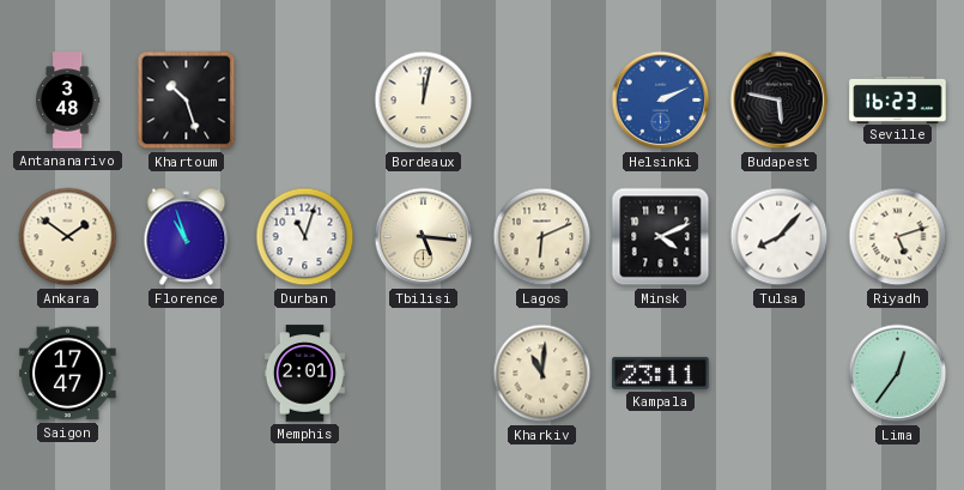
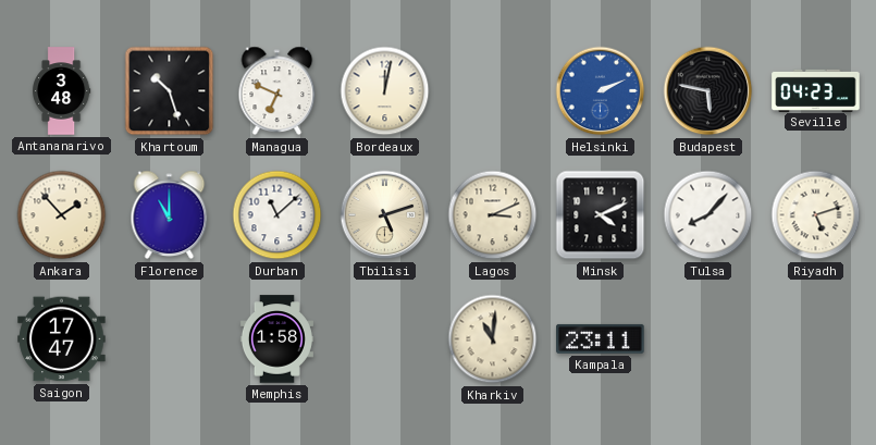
Managua: none -> 6:49
Seville: 16:23 -> 04:23
Ankara: 1:51 -> 1:53
Florence: 10:57 -> 11:00
Durban: 11:03 -> 11:08
Tbilisi: 5:16 -> 5:12
Lagos: 6:11 -> 3:11
Memphis: 2:01 -> 1:58
Lima: 12:36 -> none
